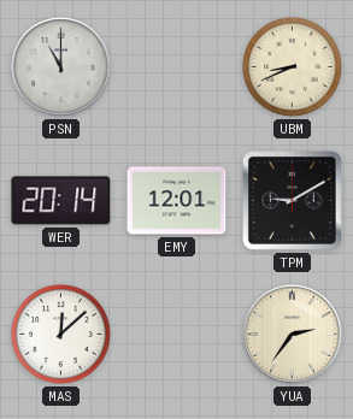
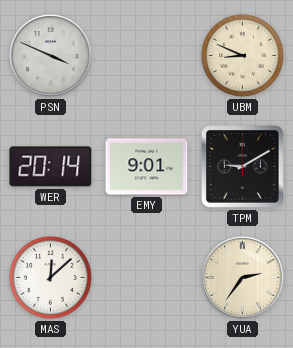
PSN: 11:00 -> 3:49
UBM: 8:41 -> 8:49
EMY: 12:01 -> 9:01
